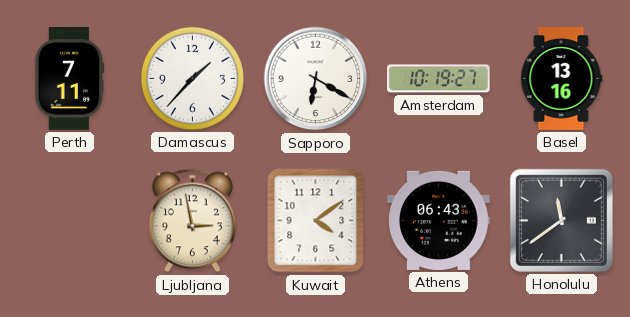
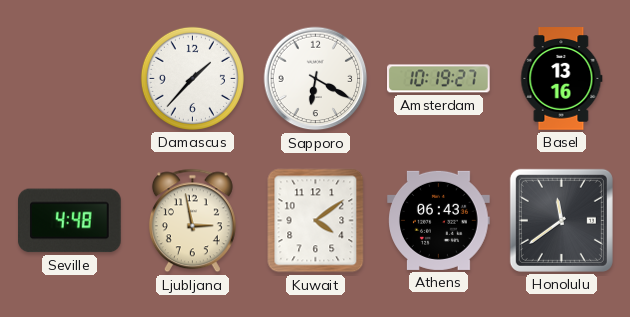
Perth: 7:11 -> none
Seville: none -> 4:48
